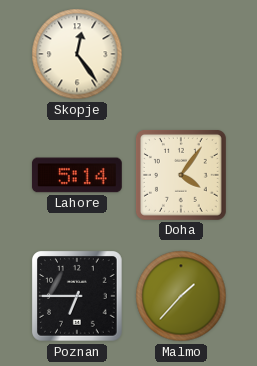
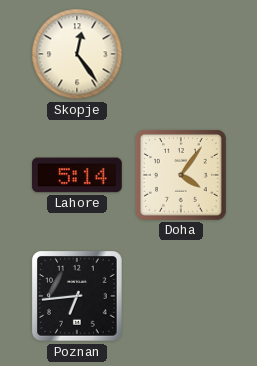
Poznan: 6:45 -> 6:44
Malmo: 1:37 -> none
